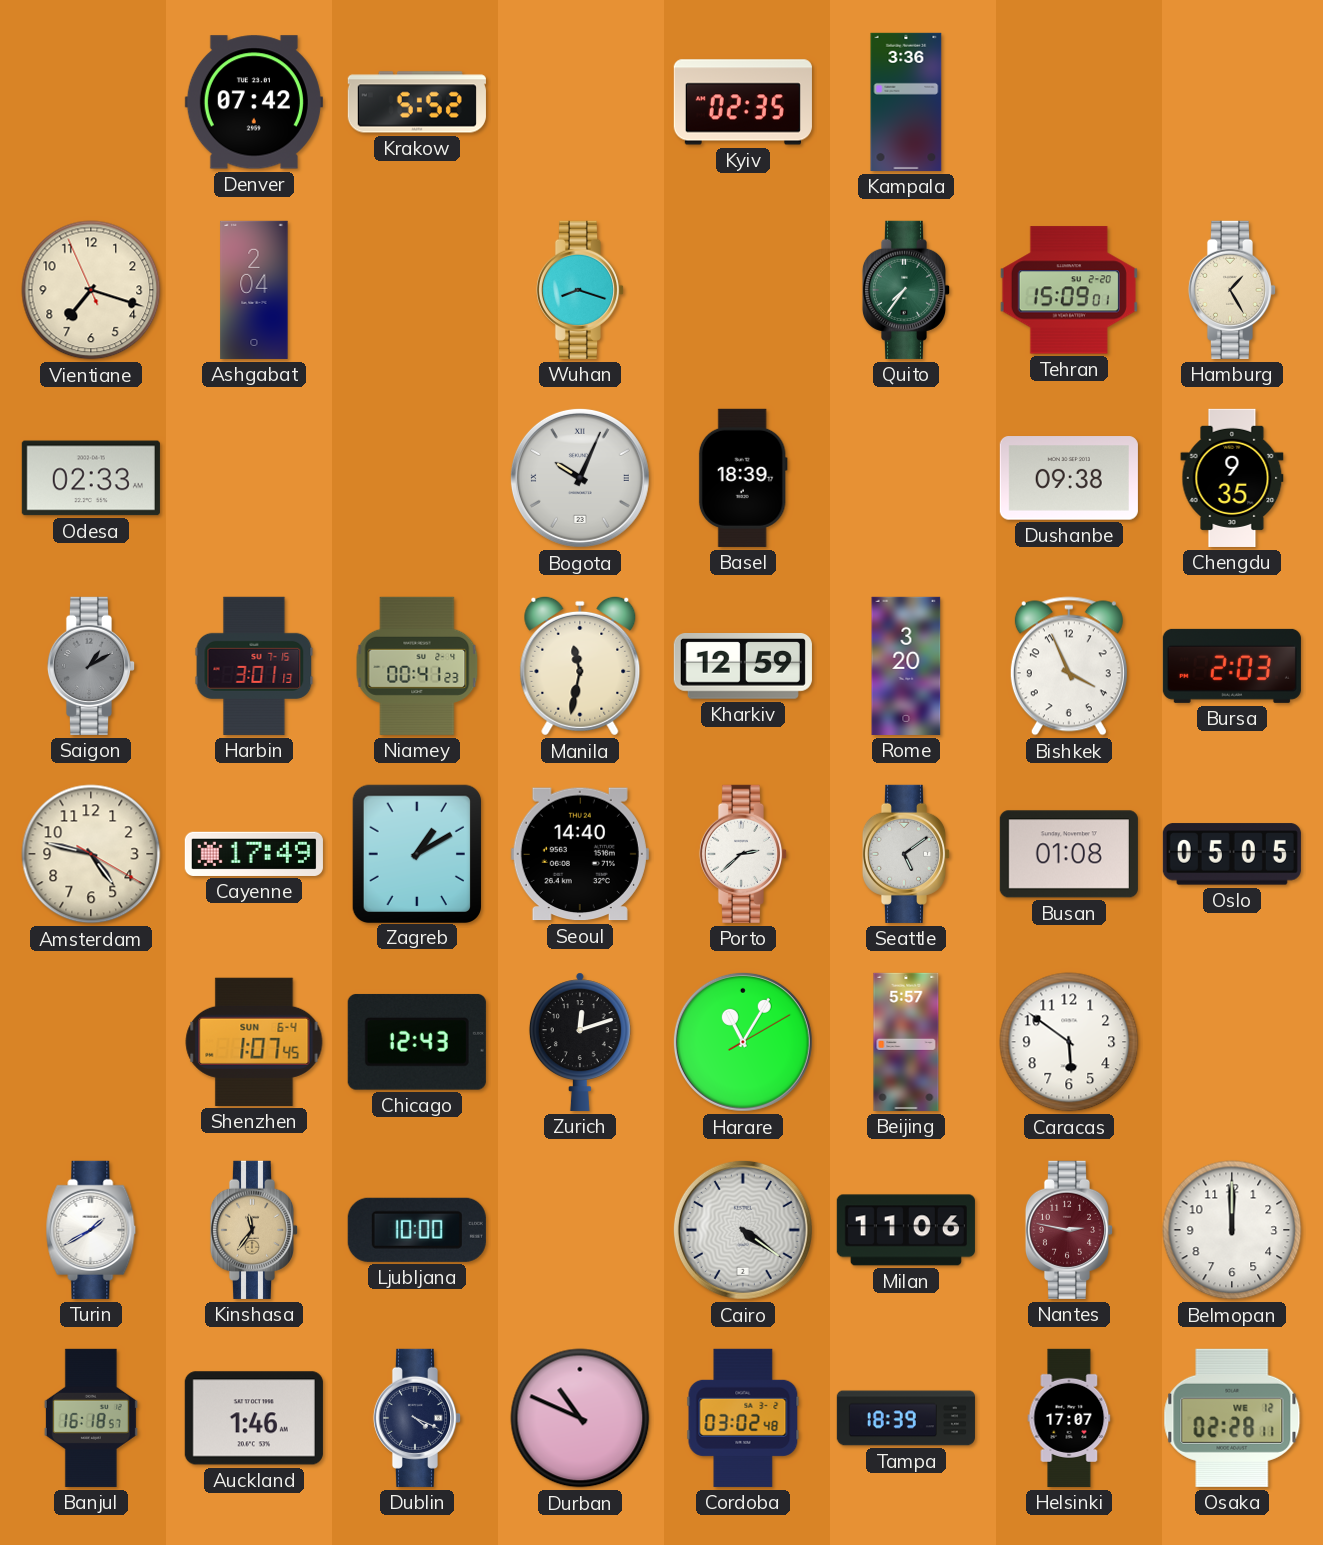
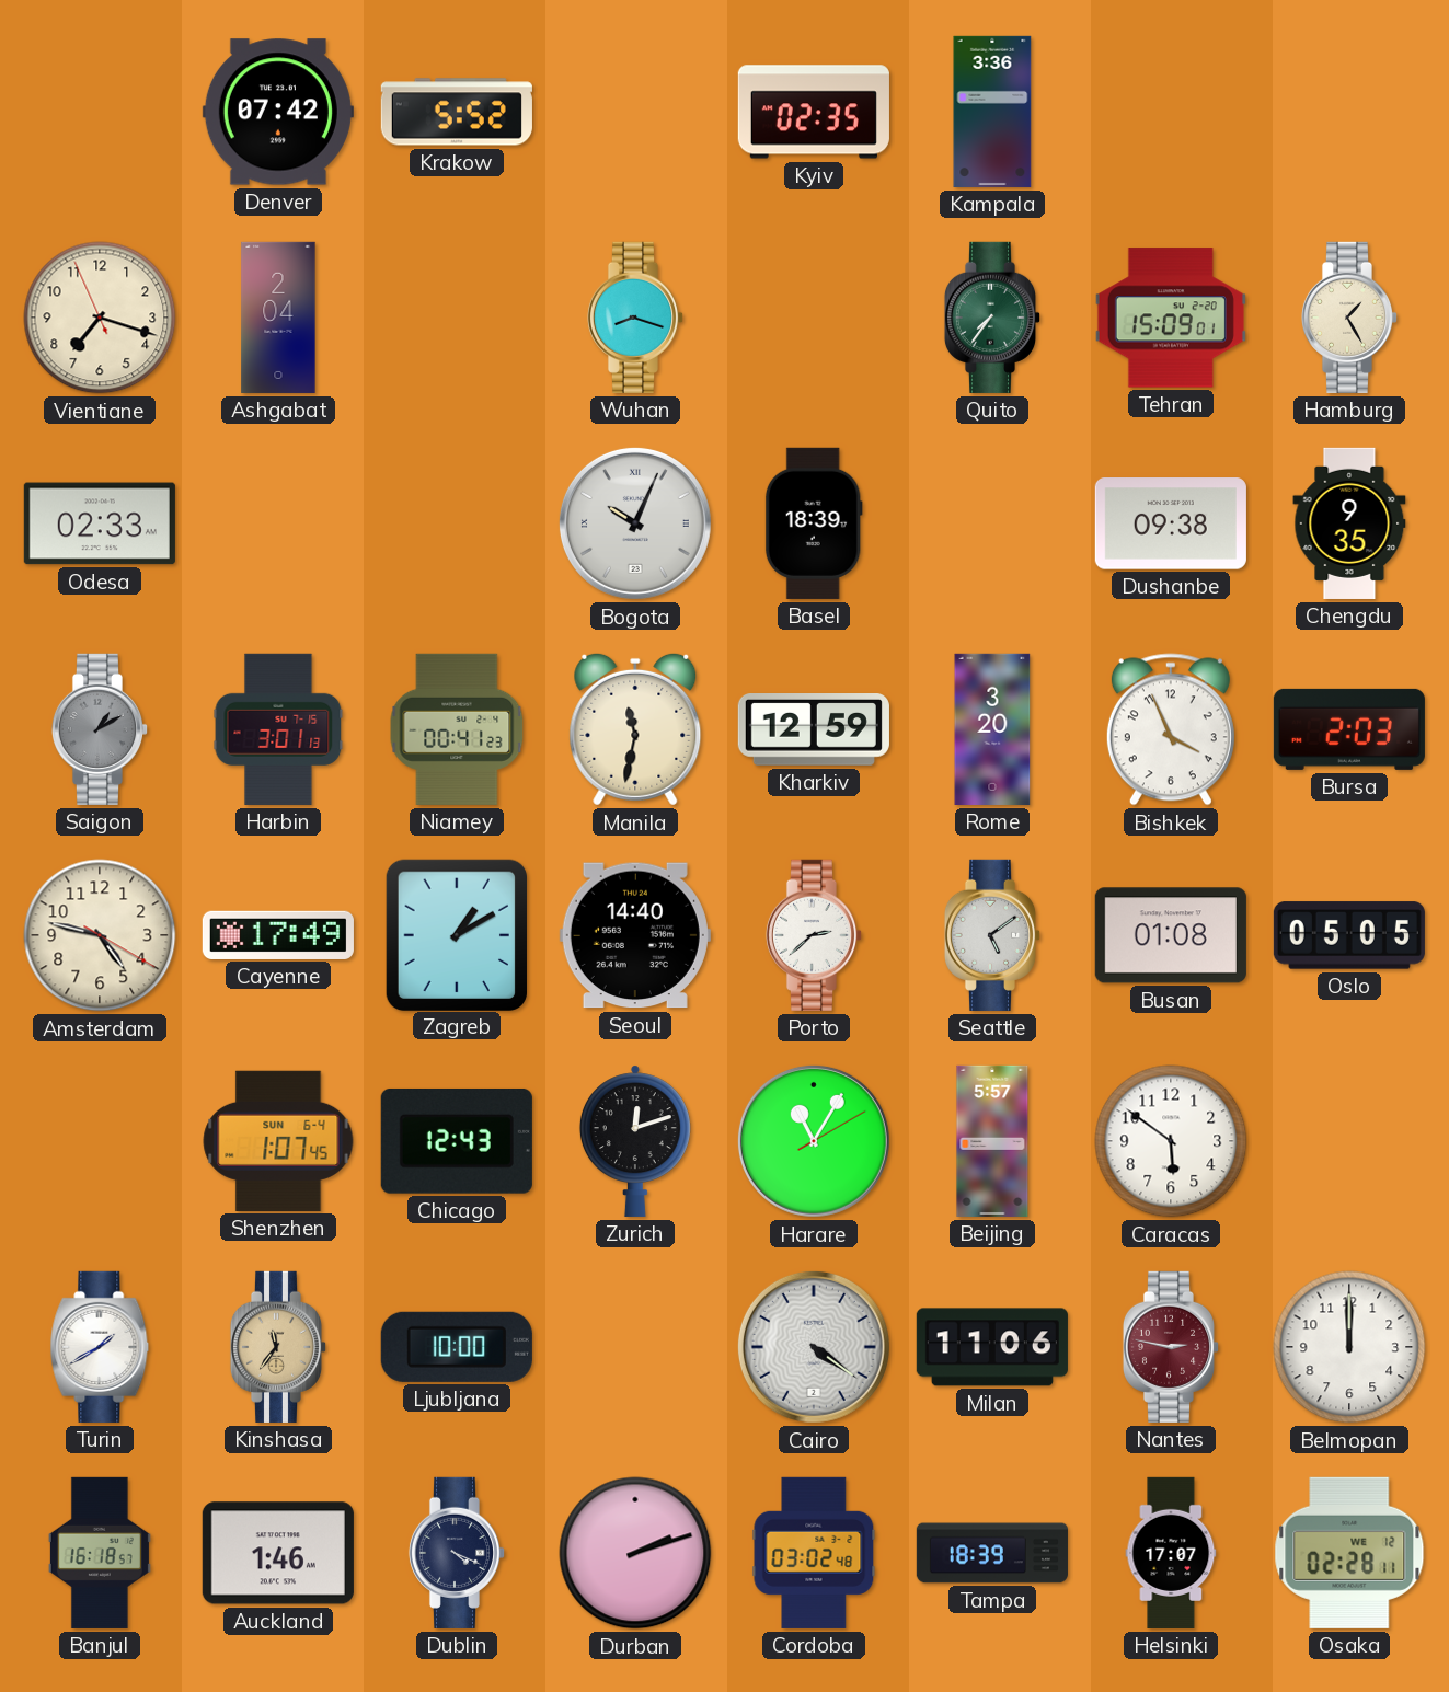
Durban: 10:49 -> 2:12
